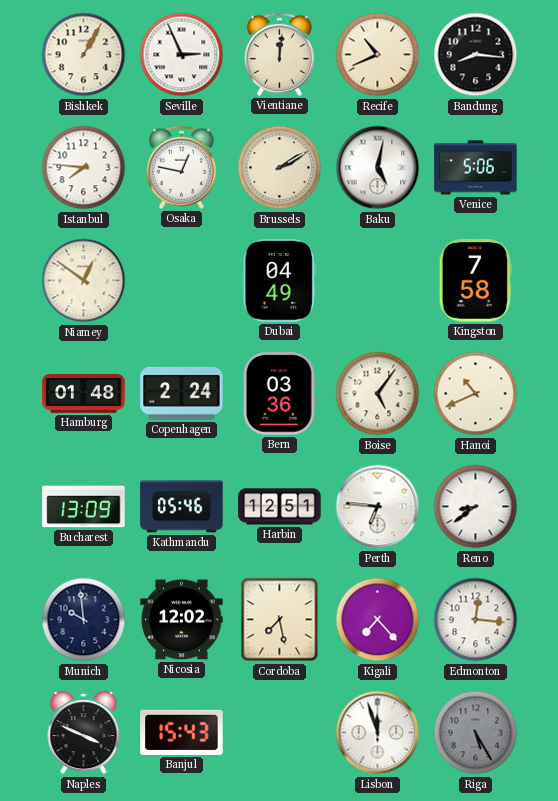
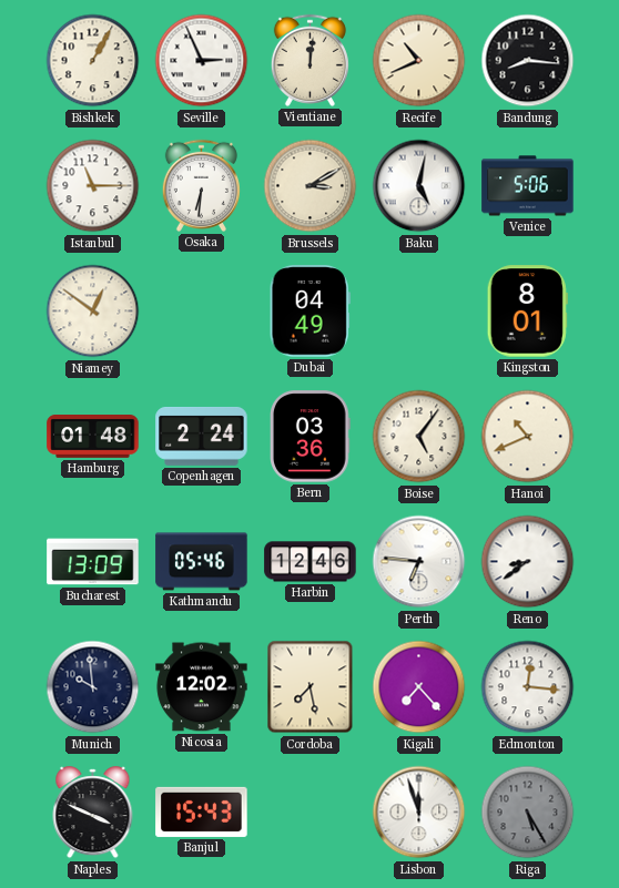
Istanbul: 7:46 -> 11:15
Osaka: 12:47 -> 6:31
Brussels: 2:10 -> 3:10
Kingston: 7:58 -> 8:01
Harbin: 12:51 -> 12:46
